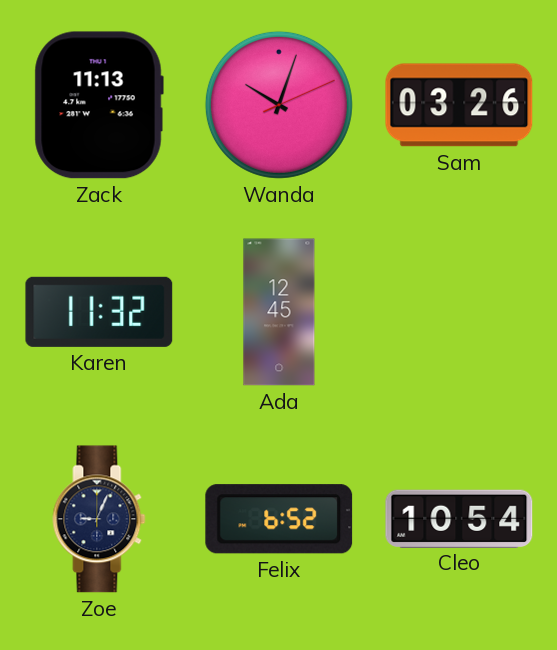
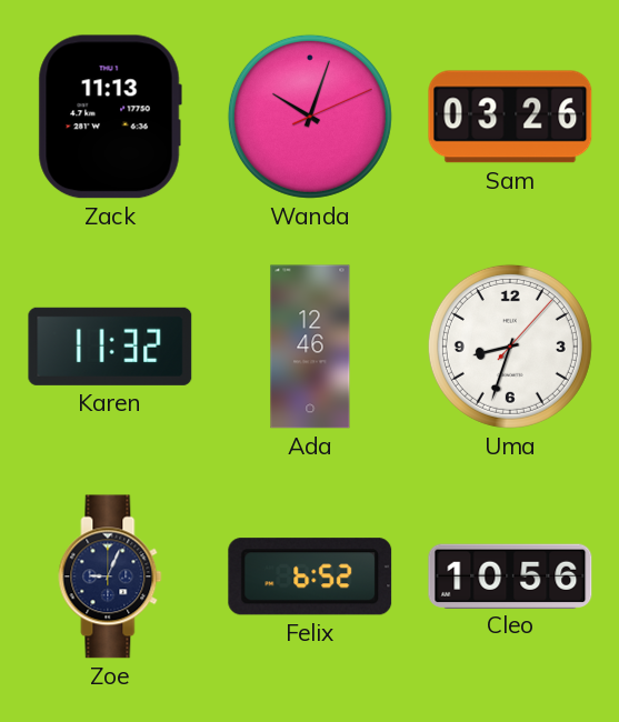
Ada: 12:45 -> 12:46
Uma: none -> 8:33
Cleo: 10:54 -> 10:56
